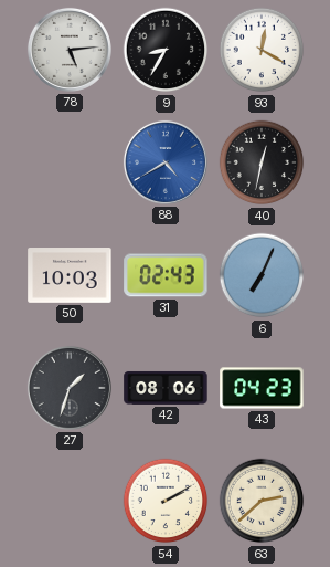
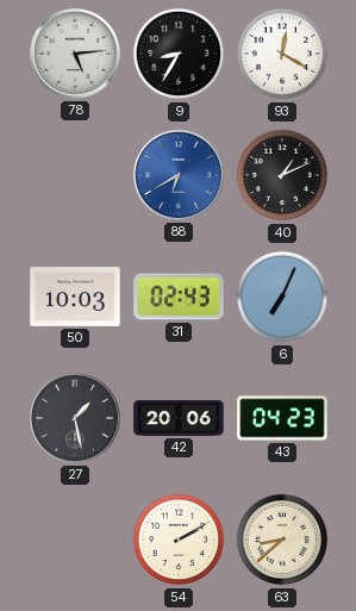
88: 4:40 -> 6:40
40: 12:32 -> 1:11
27: 1:33 -> 1:28
42: 08:06 -> 20:06
63: 2:38 -> 8:38
